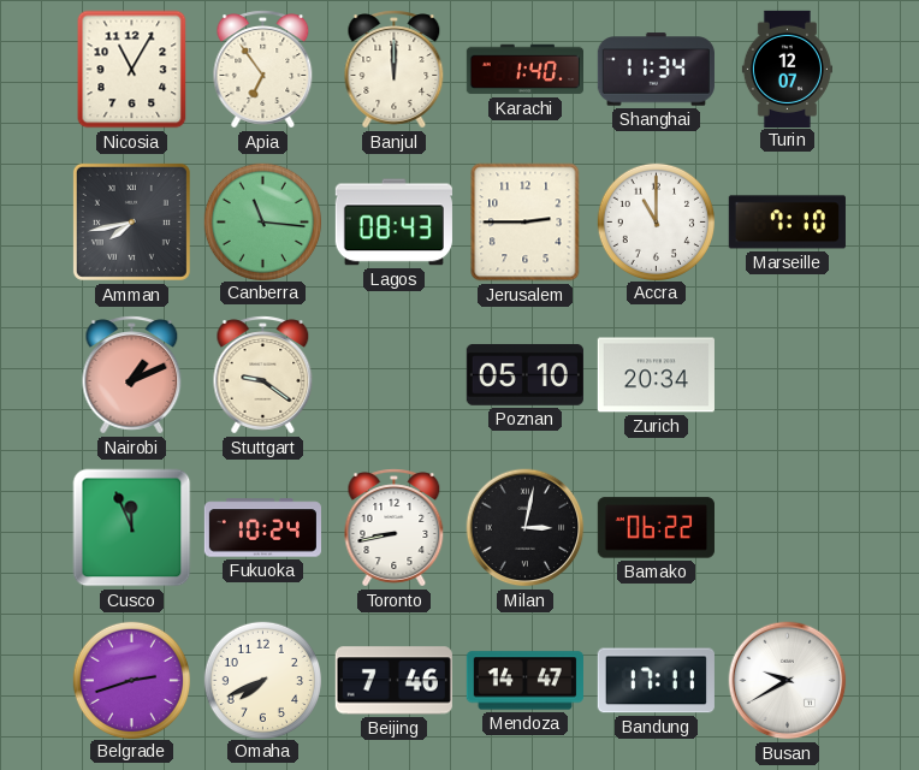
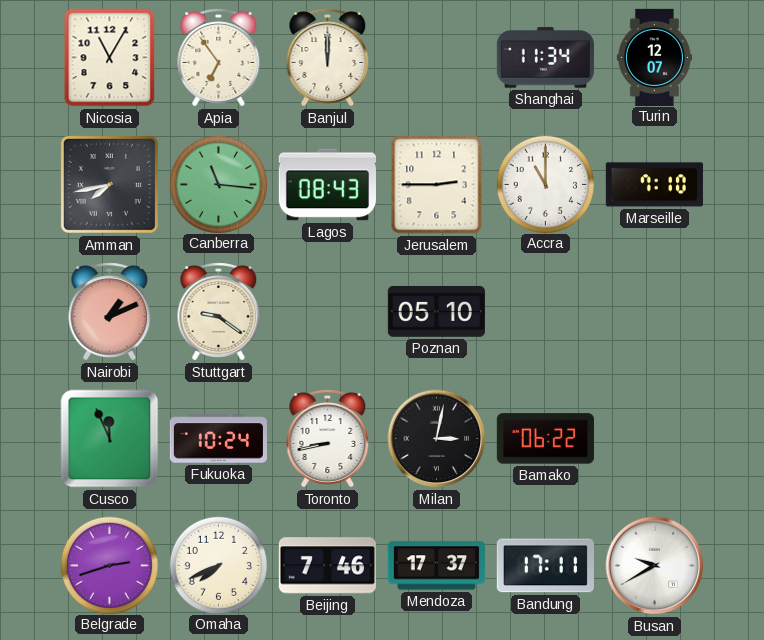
Karachi: 1:40 -> none
Zurich: 20:34 -> none
Mendoza: 14:47 -> 17:37
